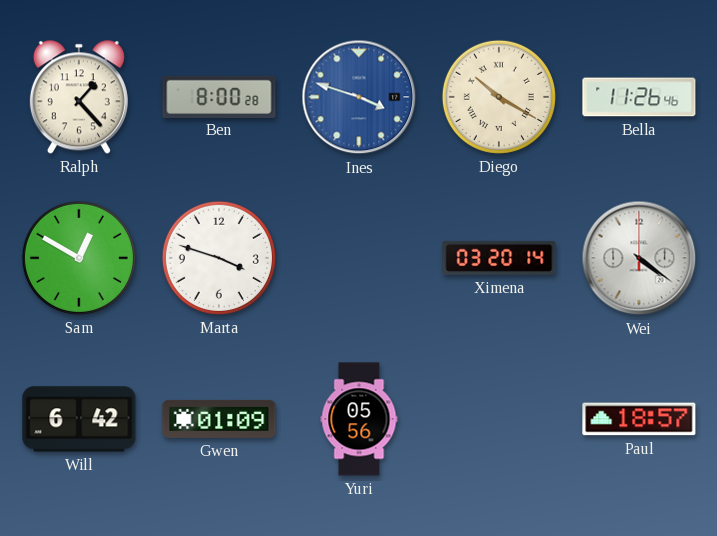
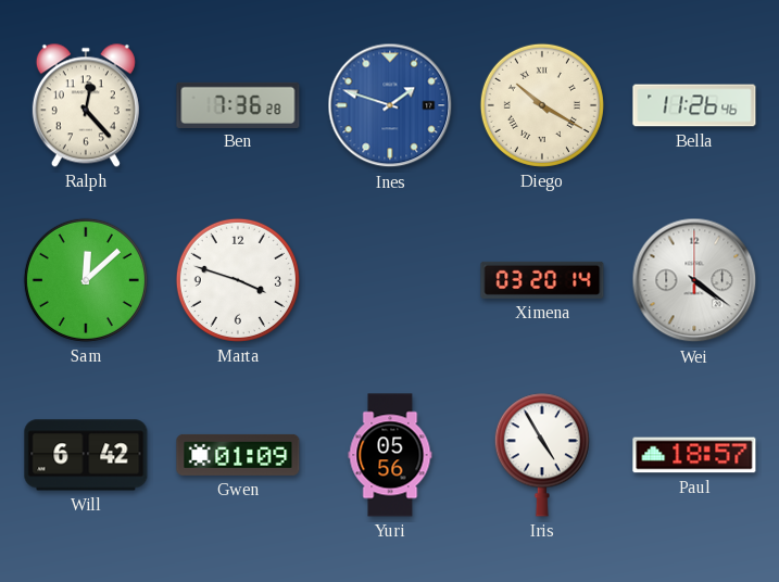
Ralph: 1:23 -> 12:23
Ben: 8:00 -> 7:36
Ines: 3:48 -> 1:48
Sam: 12:50 -> 12:08
Iris: none -> 4:55
